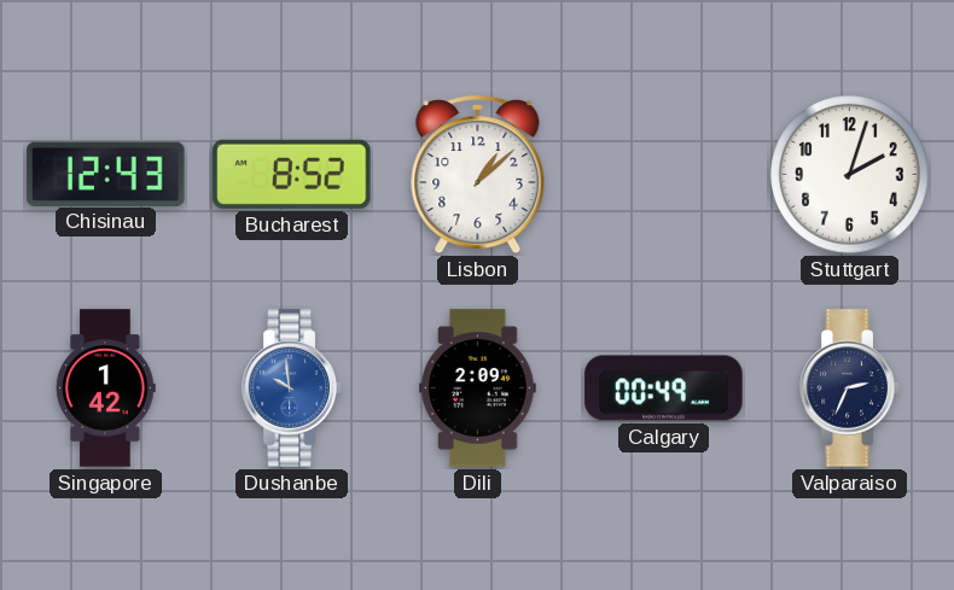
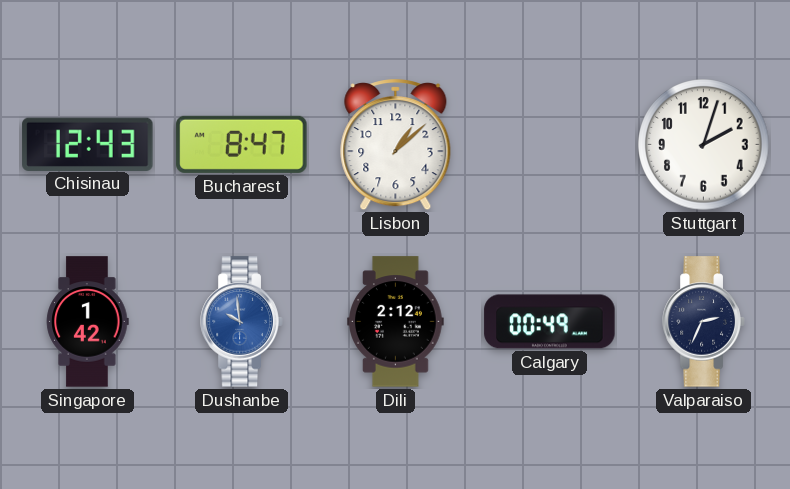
Bucharest: 8:52 -> 8:47
Dili: 2:09 -> 2:12
